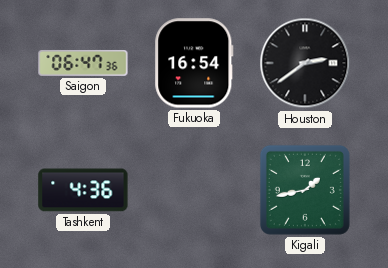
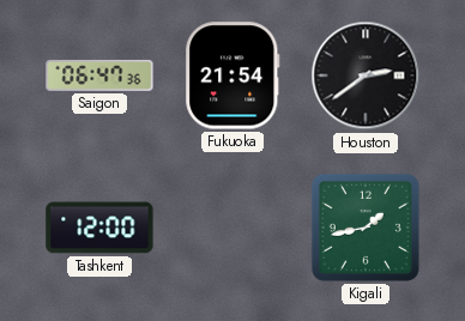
Fukuoka: 16:54 -> 21:54
Tashkent: 4:36 -> 12:00
